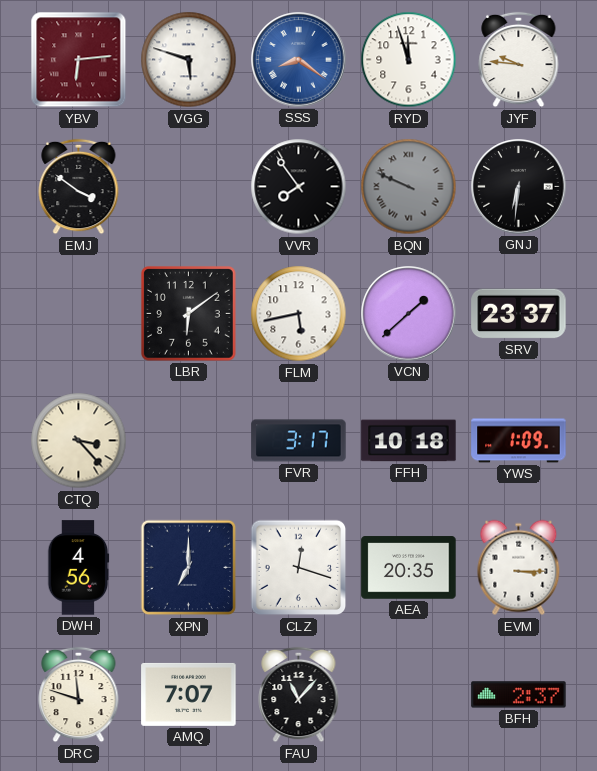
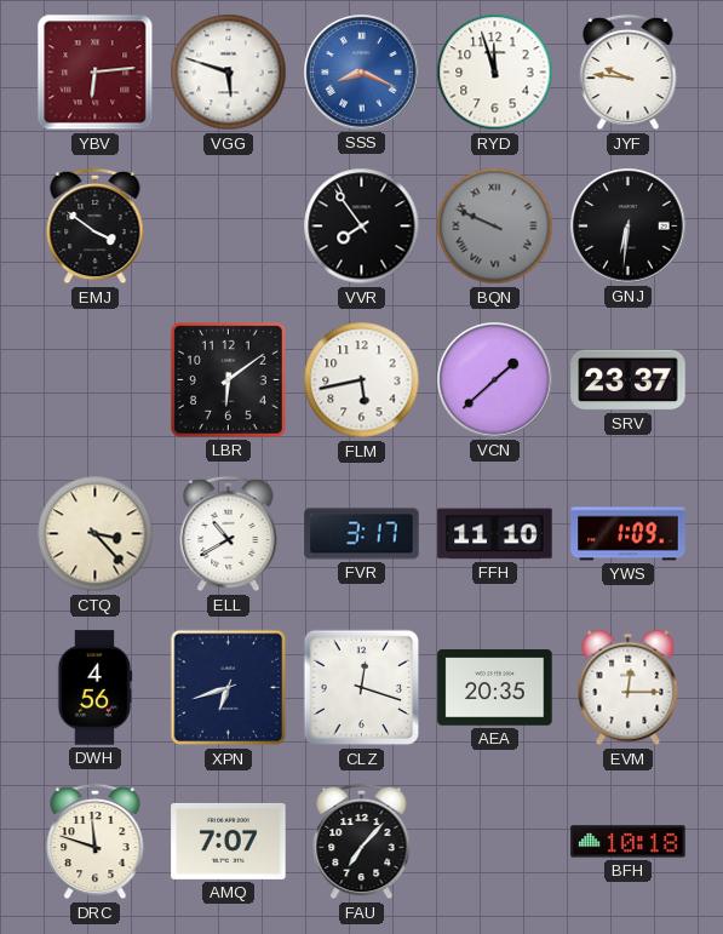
SSS: 8:21 -> 8:19
ELL: none -> 10:40
FFH: 10:18 -> 11:10
XPN: 7:00 -> 6:42
EVM: 3:15 -> 12:15
FAU: 11:07 -> 7:07
BFH: 2:37 -> 10:18
